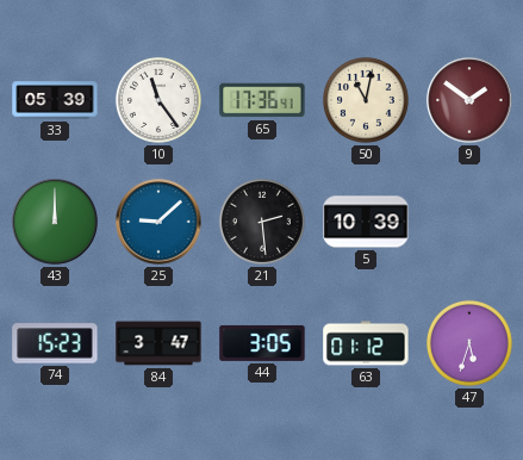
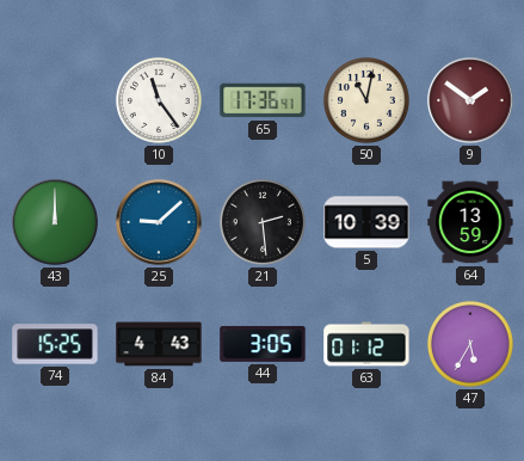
33: 05:39 -> none
64: none -> 13:59
74: 15:23 -> 15:25
84: 3:47 -> 4:43
47: 5:33 -> 5:35
